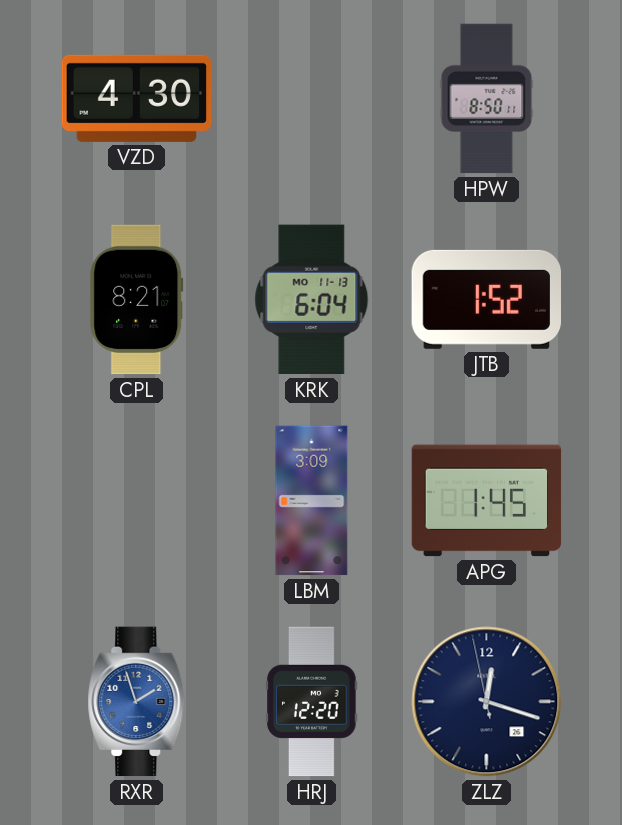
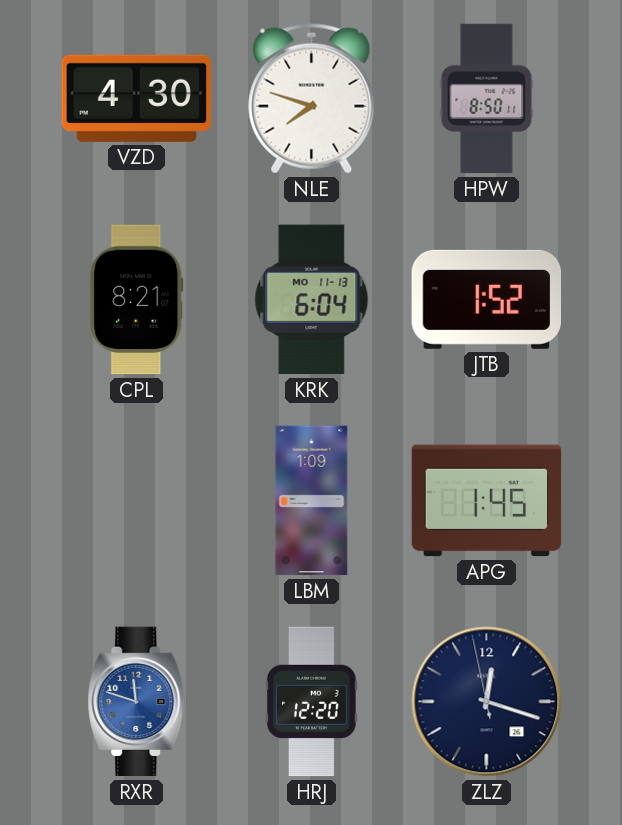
NLE: none -> 7:48
LBM: 3:09 -> 1:09
RXR: 1:57 -> 11:48
